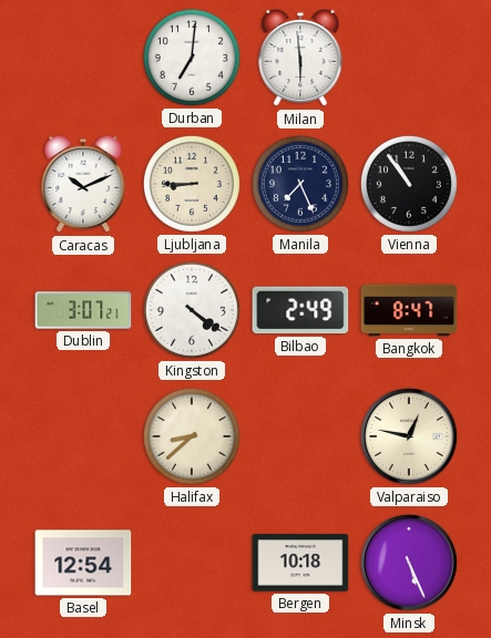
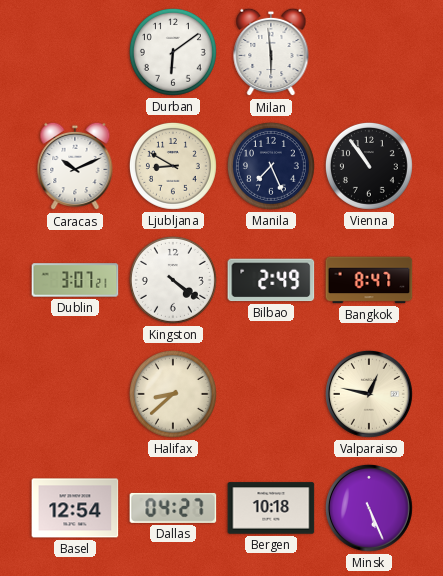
Durban: 7:01 -> 6:09
Ljubljana: 8:45 -> 8:50
Dallas: none -> 04:27
